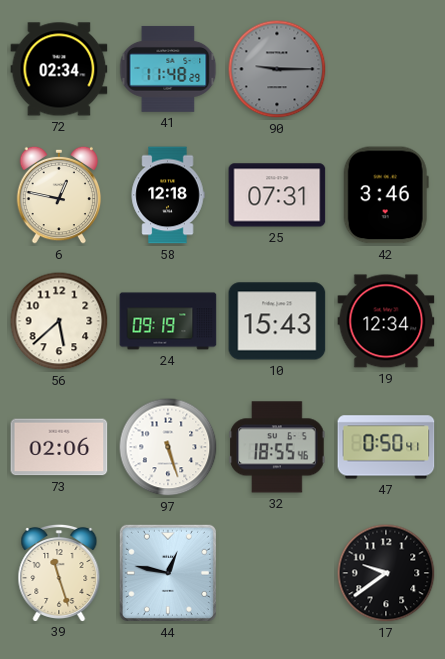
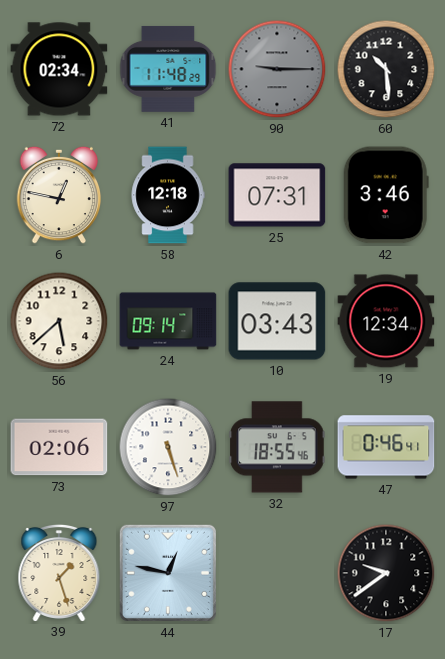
60: none -> 10:29
24: 09:19 -> 09:14
10: 15:43 -> 03:43
47: 0:50 -> 0:46
39: 11:27 -> 1:27
